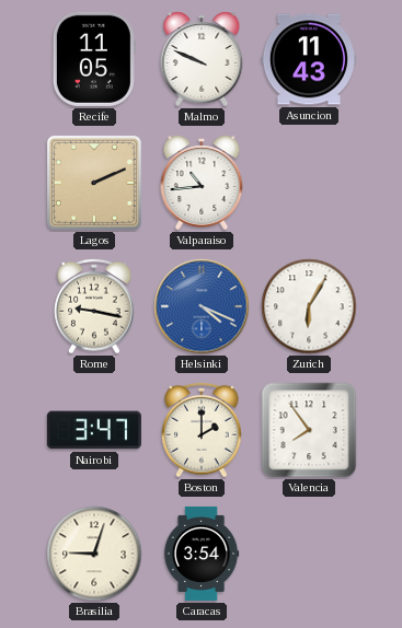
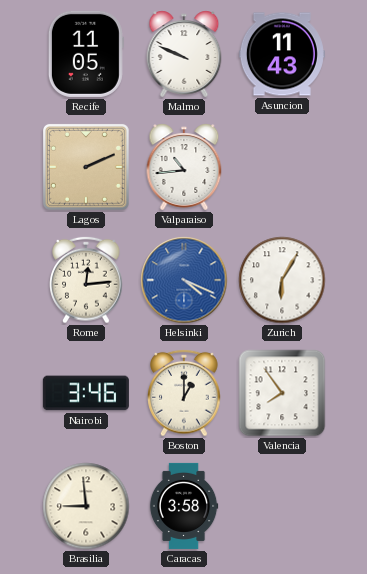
Rome: 9:17 -> 12:14
Nairobi: 3:47 -> 3:46
Boston: 2:00 -> 1:00
Brasilia: 9:03 -> 8:59
Caracas: 3:54 -> 3:58
